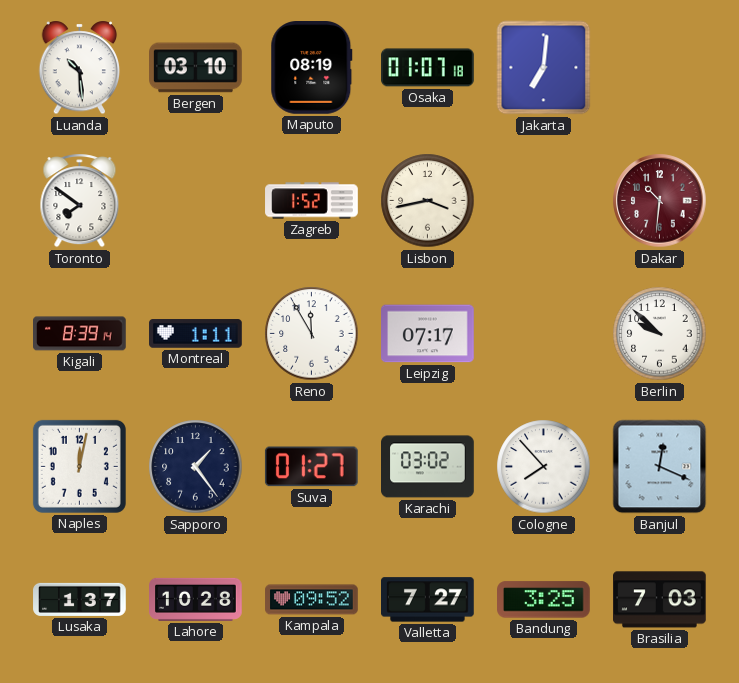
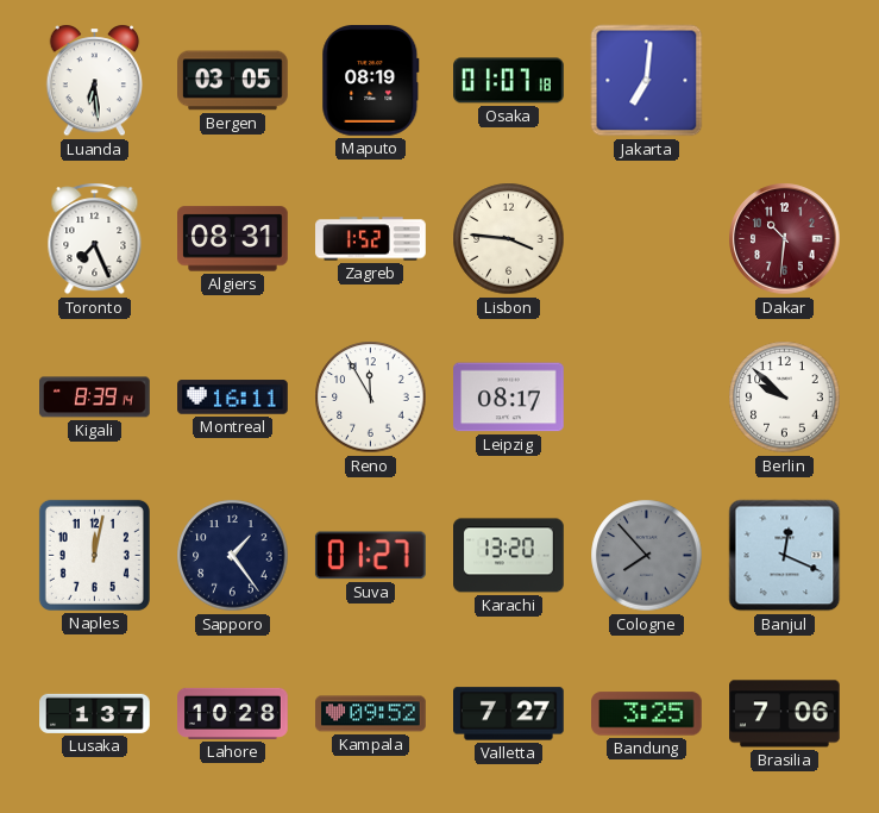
Luanda: 10:29 -> 6:29
Bergen: 03:10 -> 03:05
Toronto: 7:51 -> 7:26
Algiers: none -> 08:31
Lisbon: 3:43 -> 3:46
Montreal: 1:11 -> 16:11
Leipzig: 07:17 -> 08:17
Karachi: 03:02 -> 13:20
Cologne dial: white -> grey
Brasilia: 7:03 -> 7:06
